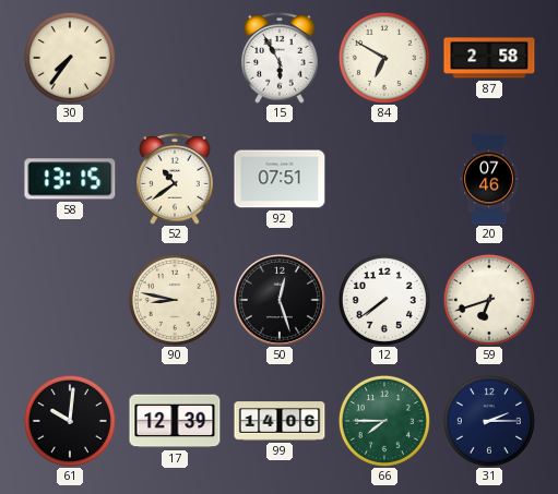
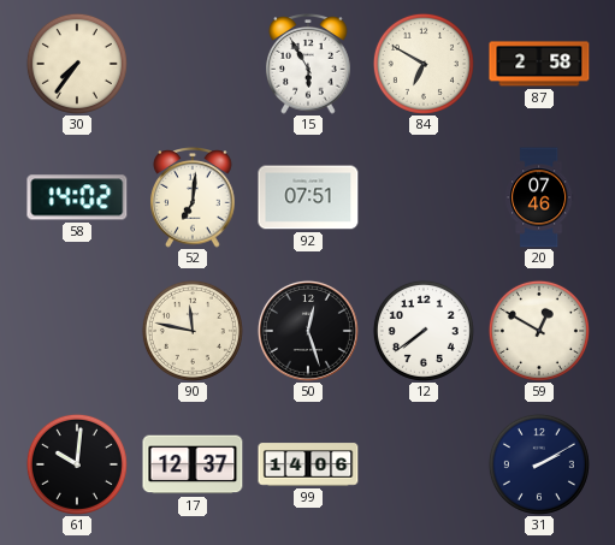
58: 13:15 -> 14:02
52: 10:39 -> 7:01
90: 8:47 -> 11:47
59: 6:42 -> 12:50
17: 12:39 -> 12:37
66: 7:45 -> none
31: 2:15 -> 2:10
